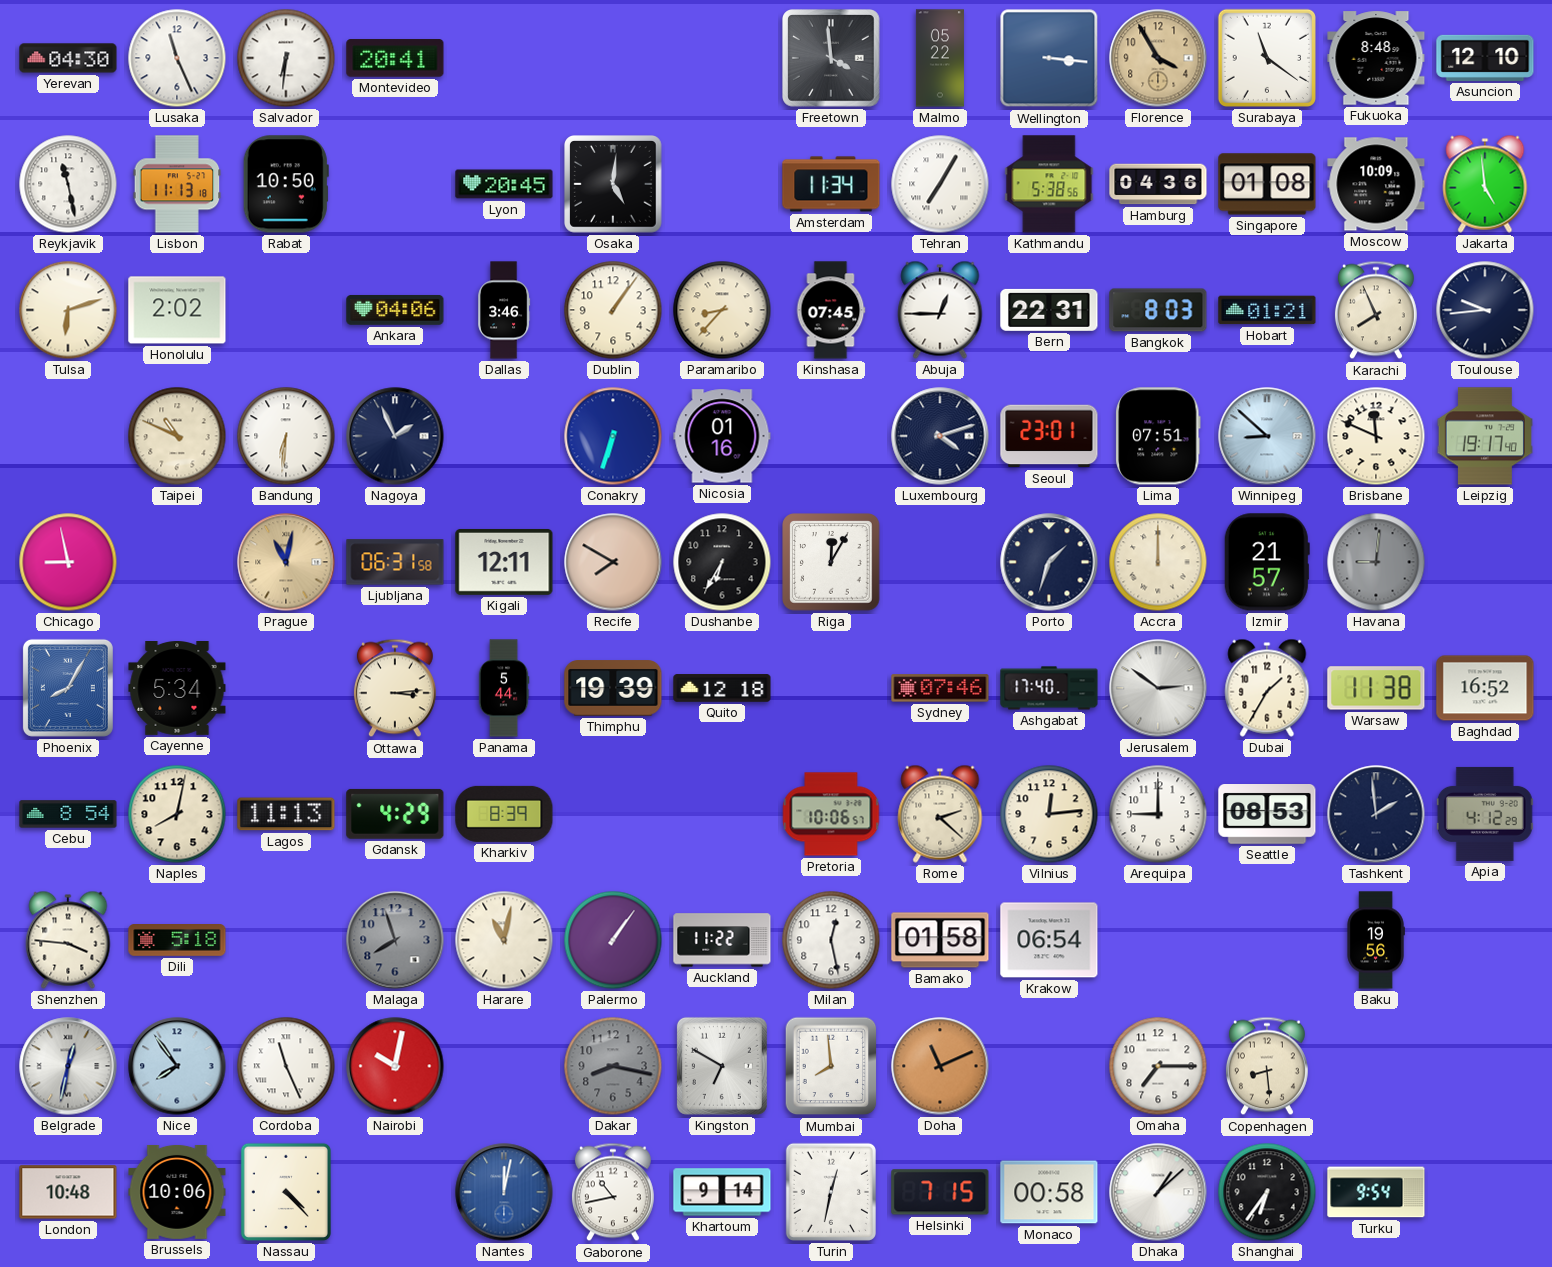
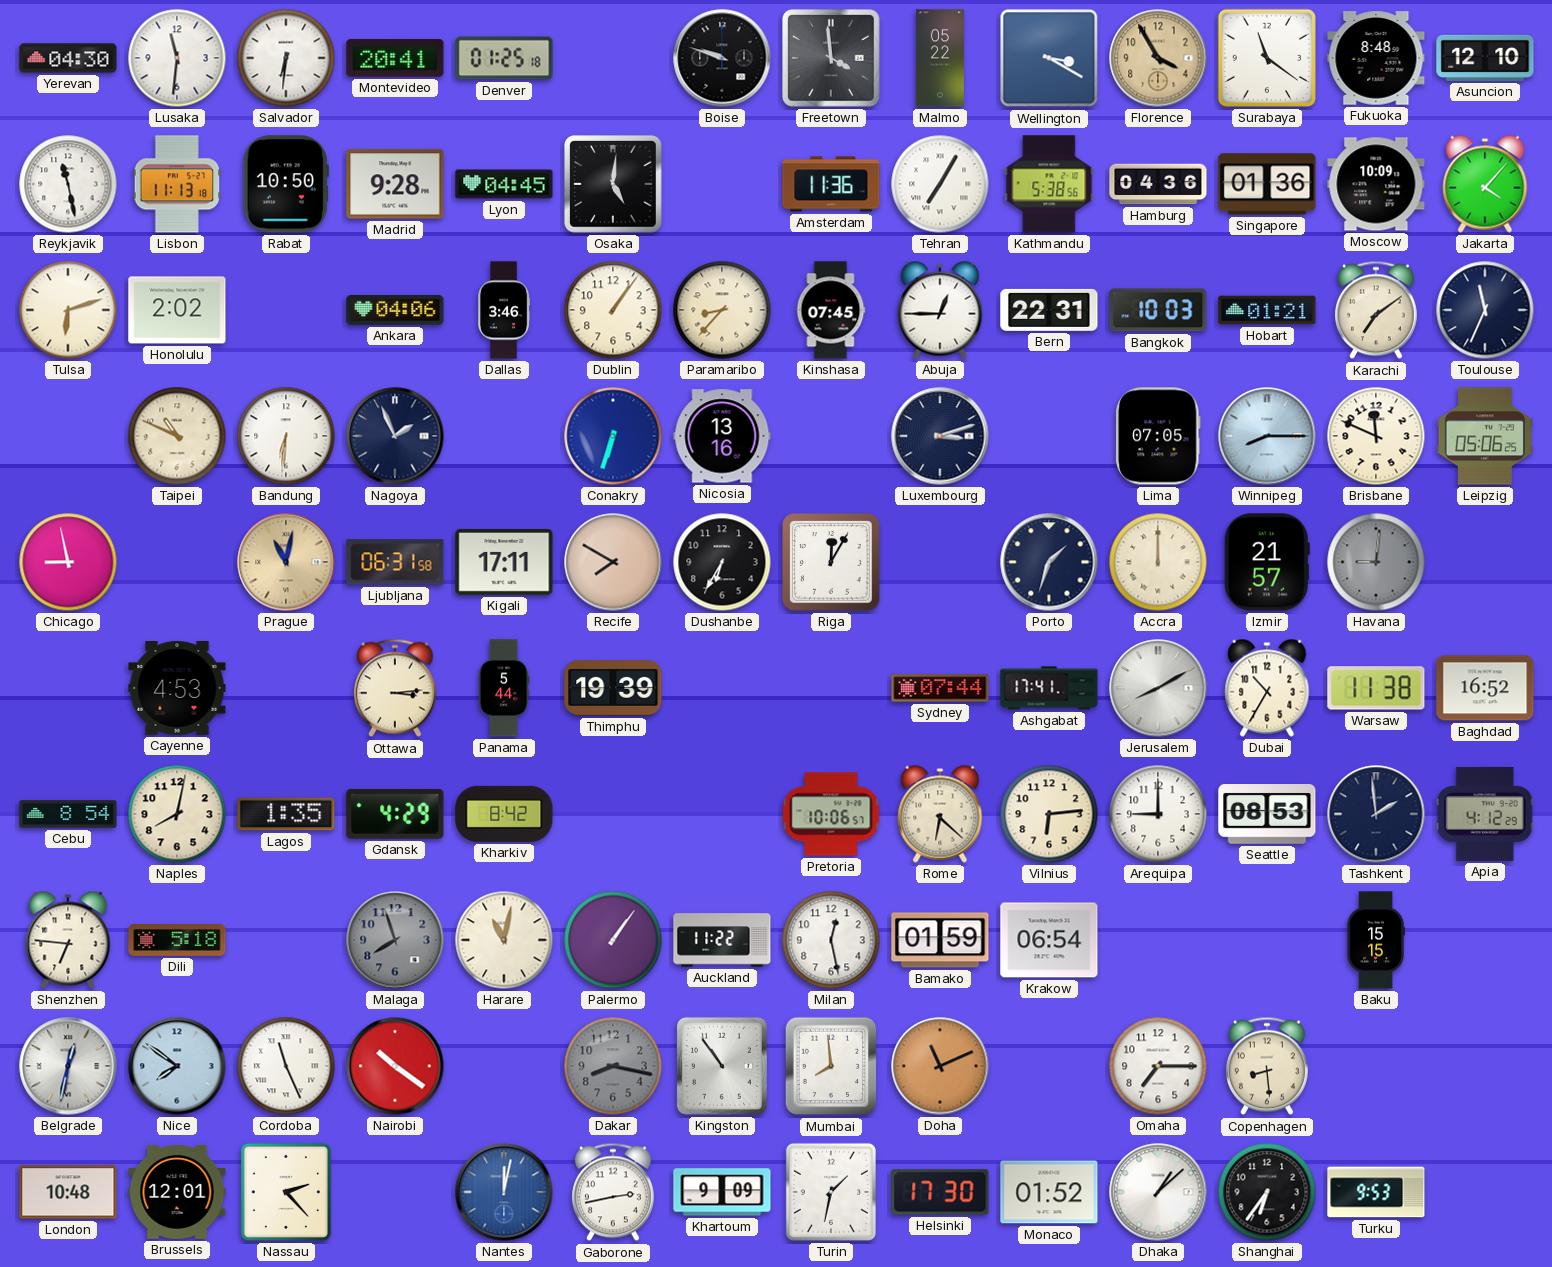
Lusaka: 11:26 -> 11:31
Denver: none -> 01:25
Boise: none -> 9:48
Wellington: 3:16 -> 3:20
Madrid: none -> 9:28
Lyon: 20:45 -> 04:45
Amsterdam: 11:34 -> 11:36
Singapore: 01:08 -> 01:36
Jakarta: 4:59 -> 4:07
Bangkok: 8:03 -> 10:03
Karachi: 7:56 -> 7:09
Toulouse: 9:44 -> 11:34
Nicosia: 01:16 -> 13:16
Luxembourg: 4:12 -> 3:12
Seoul: 23:01 -> none
Lima: 07:51 -> 07:05
Winnipeg: 8:52 -> 8:15
Leipzig: 19:17 -> 05:06
Kigali: 12:11 -> 17:11
Phoenix: 8:05 -> none
Cayenne: 5:34 -> 4:53
Quito: 12:18 -> none
Sydney: 07:46 -> 07:44
Ashgabat: 17:40 -> 17:41
Jerusalem: 2:51 -> 8:10
Dubai: 1:35 -> 10:35
Lagos: 11:13 -> 1:35
Kharkiv: 8:39 -> 8:42
Rome: 2:22 -> 6:22
Vilnius: 12:14 -> 6:14
Shenzhen: 3:46 -> 6:46
Bamako: 01:58 -> 01:59
Baku: 19:56 -> 15:15
Nice: 7:54 -> 7:51
Nairobi: 10:02 -> 10:21
Kingston: 6:50 -> 10:54
Brussels: 10:06 -> 12:01
Nassau: 4:23 -> 2:23
Gaborone: 10:43 -> 2:43
Khartoum: 9:14 -> 9:09
Turin: 12:32 -> 1:32
Helsinki: 7:15 -> 17:30
Monaco: 00:58 -> 01:52
Turku: 9:54 -> 9:53
